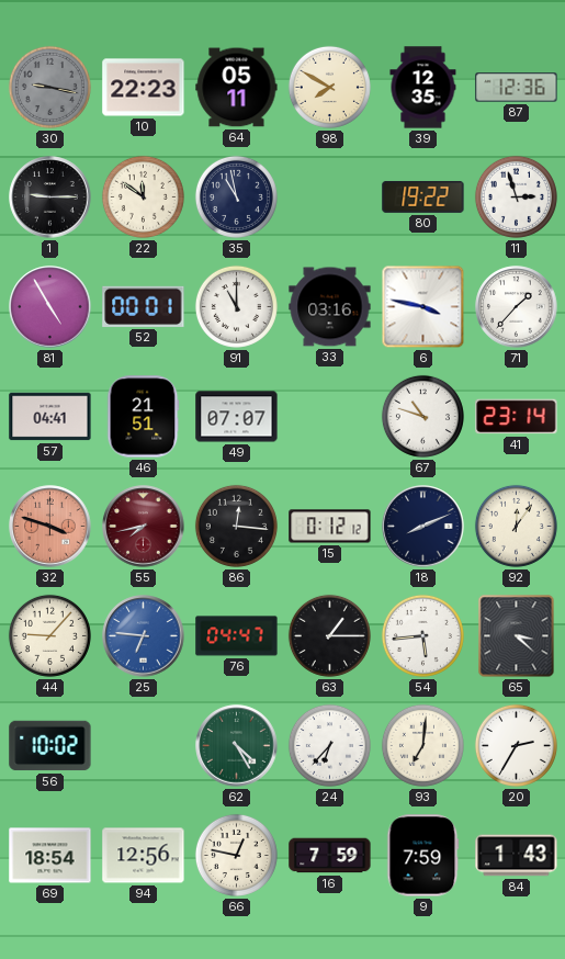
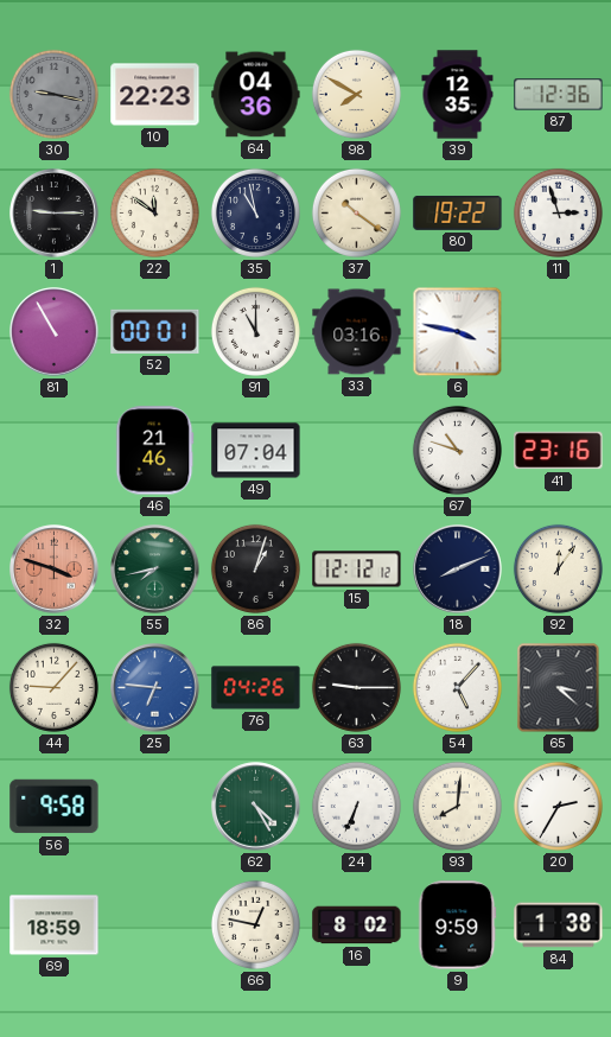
64: 05:11 -> 04:36
37: none -> 10:21
81: 4:55 -> 10:55
71: 1:37 -> none
57: 04:41 -> none
46: 21:51 -> 21:46
49: 07:07 -> 07:04
41: 23:14 -> 23:16
55 dial: burgundy -> green
86: 12:16 -> 1:03
15: 0:12 -> 12:12
76: 04:47 -> 04:26
63: 1:15 -> 9:15
54: 5:44 -> 5:07
56: 10:02 -> 9:58
24: 6:37 -> 6:34
93: 7:01 -> 8:01
69: 18:54 -> 18:59
94: 12:56 -> none
16: 7:59 -> 8:02
9: 7:59 -> 9:59
84: 1:43 -> 1:38
